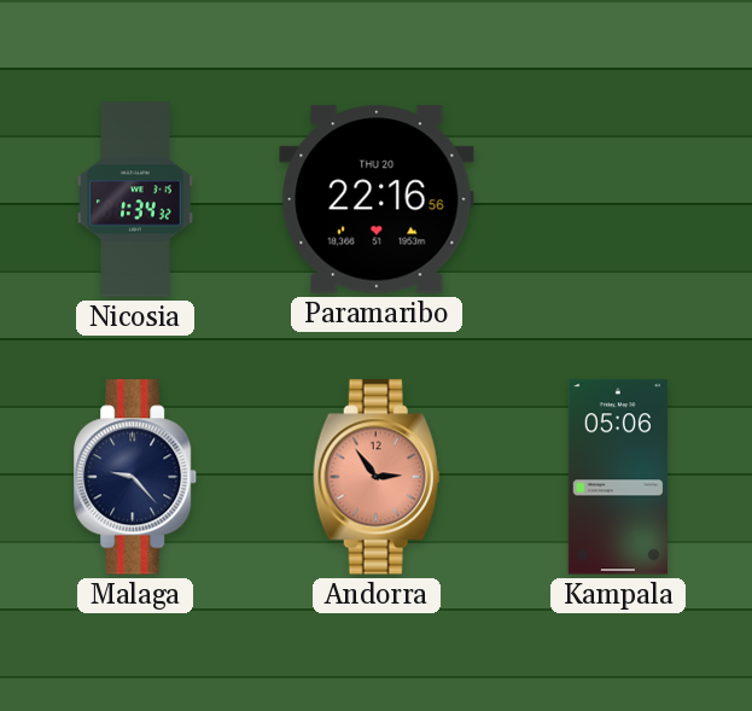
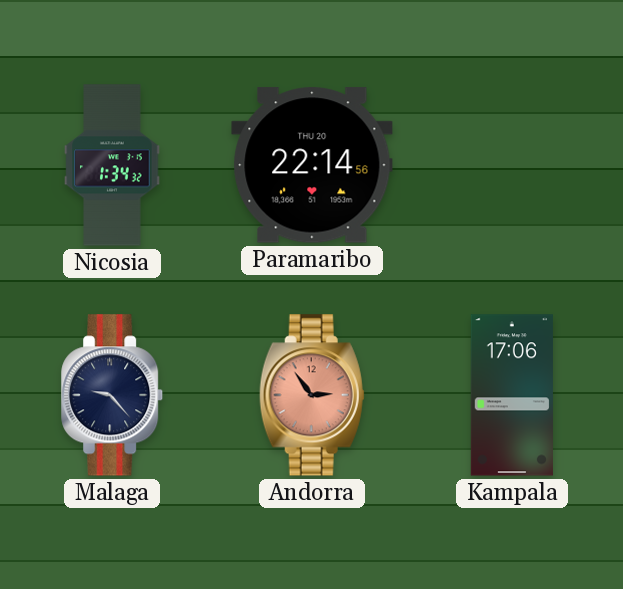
Paramaribo: 22:16 -> 22:14
Kampala: 05:06 -> 17:06
